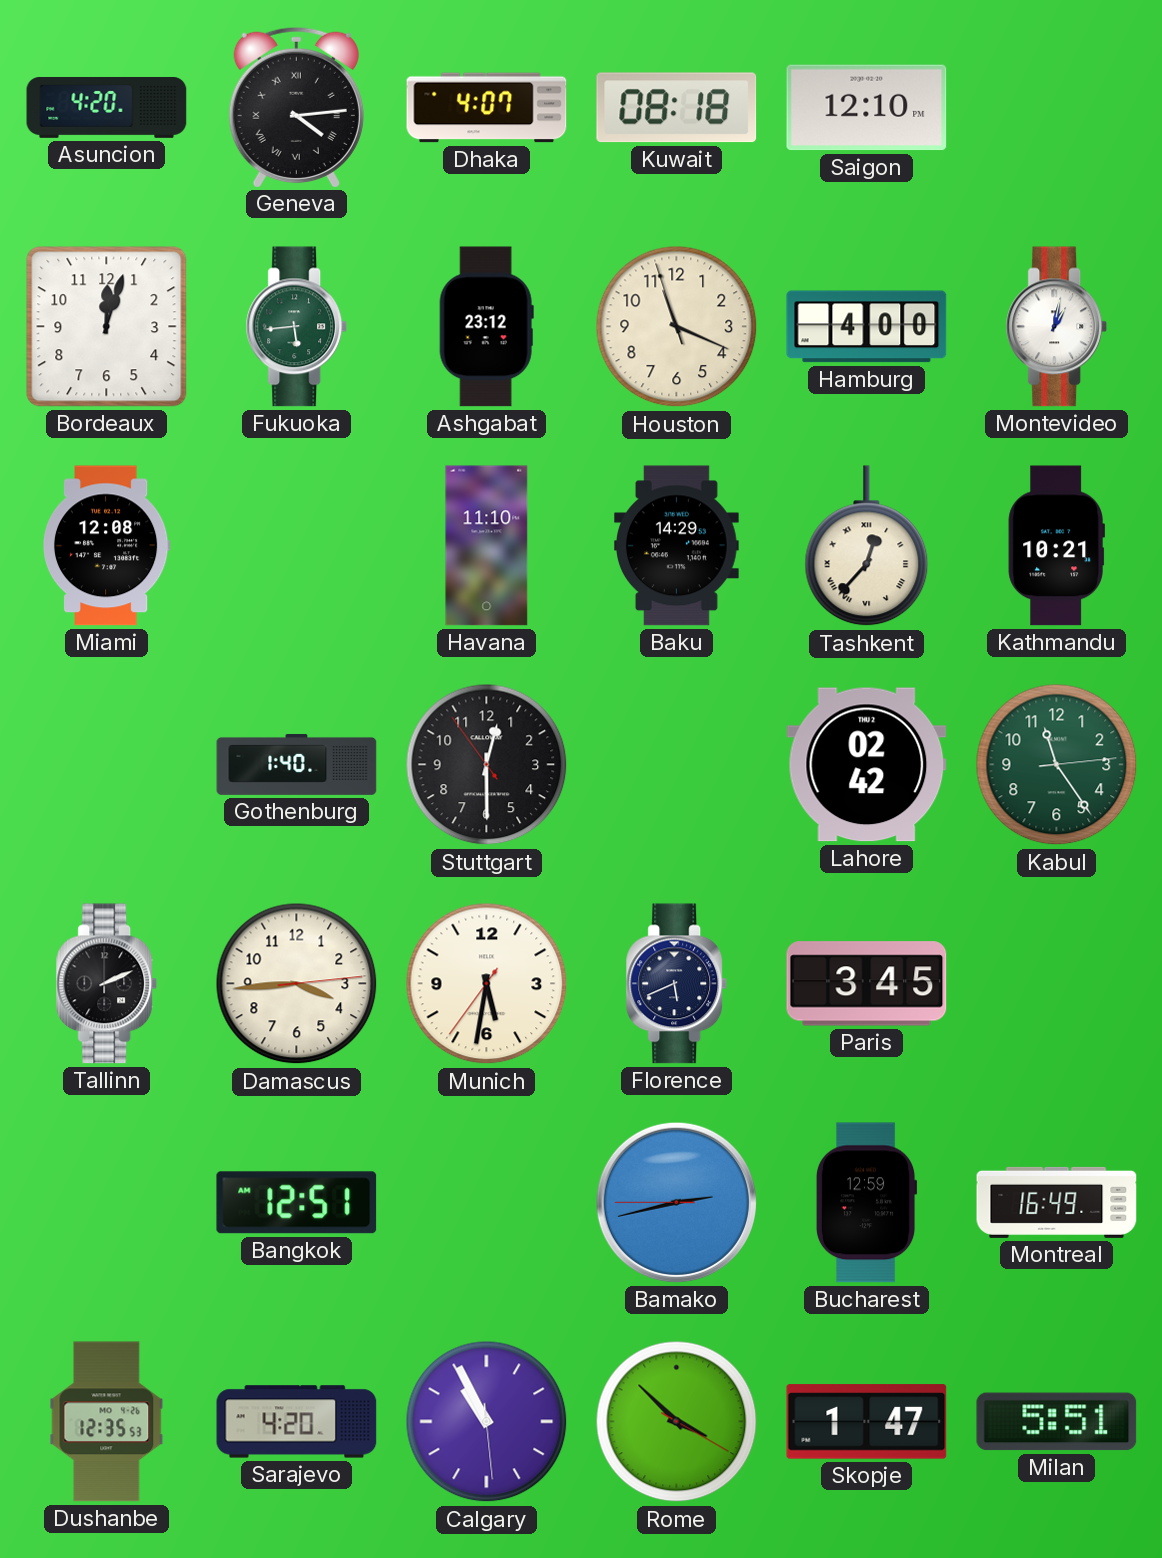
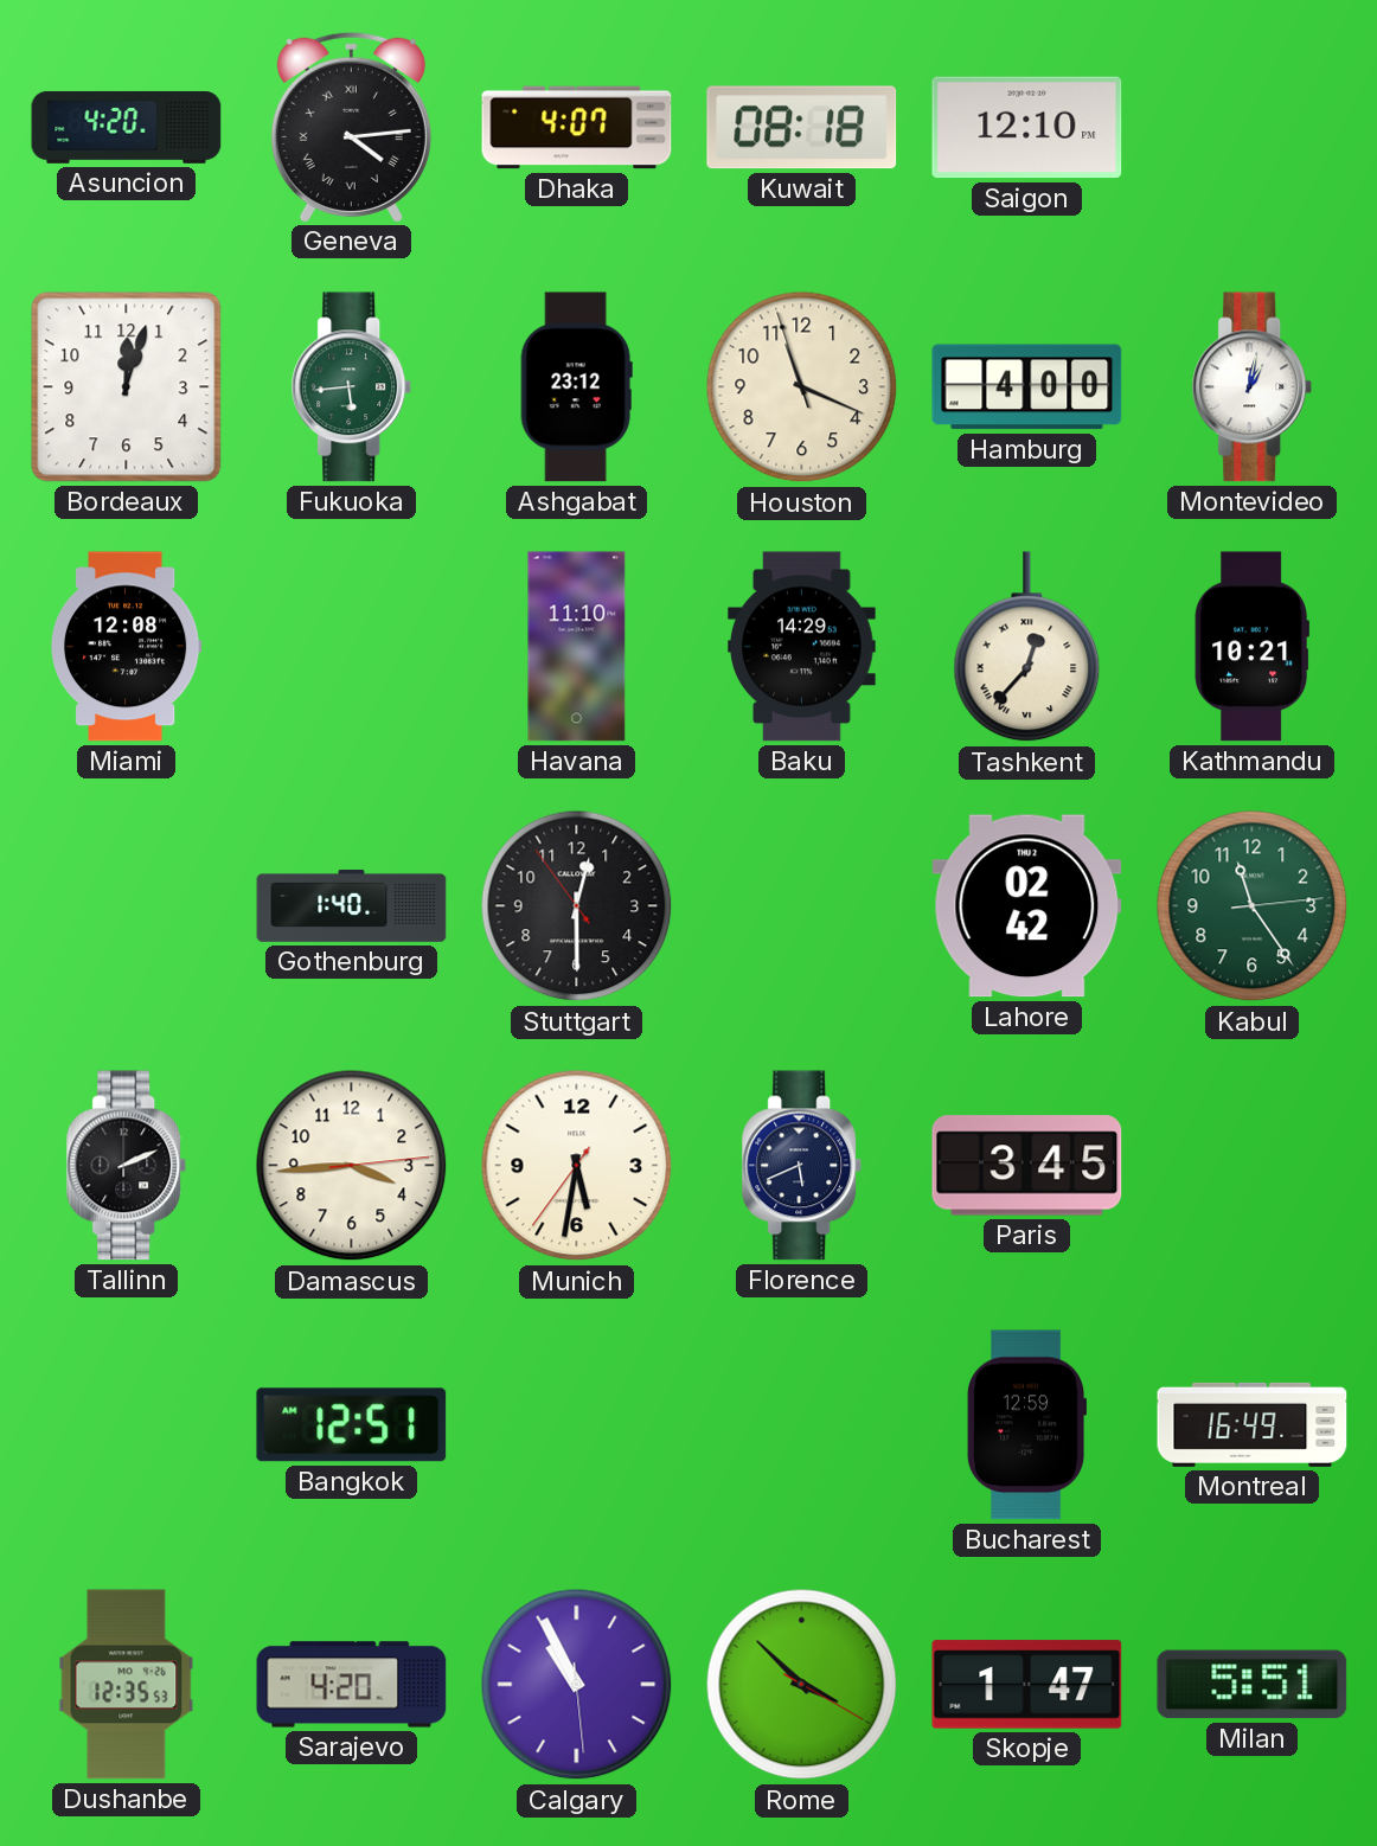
Bamako: 2:42 -> none
